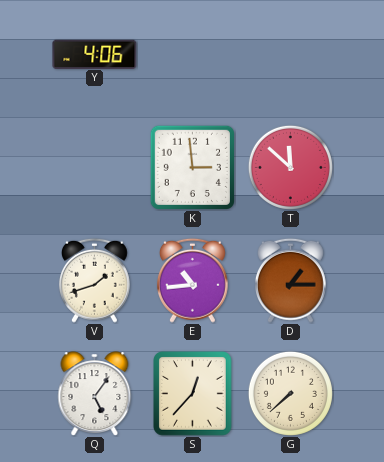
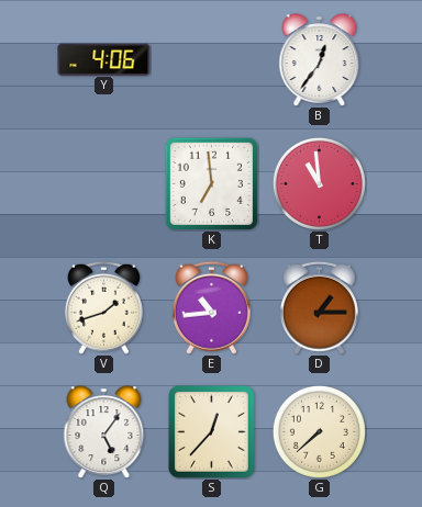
B: none -> 12:36
K: 2:59 -> 6:59
T: 11:52 -> 10:59
